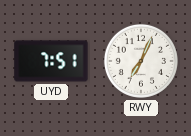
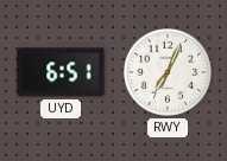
UYD: 7:51 -> 6:51
